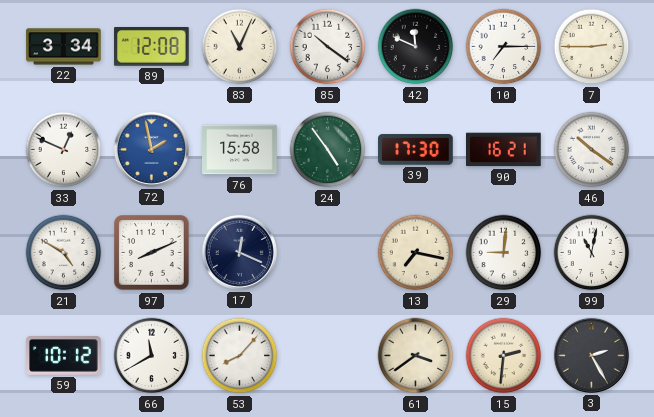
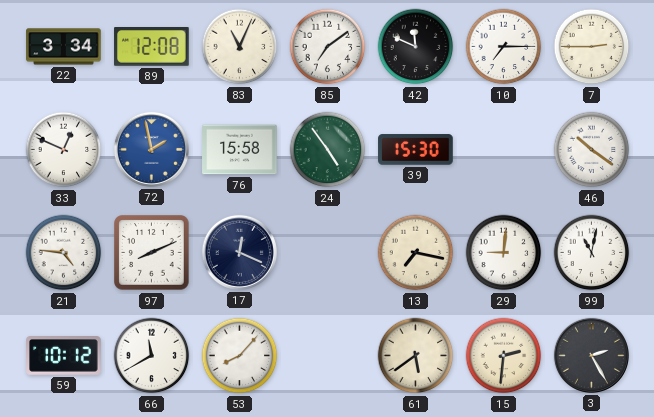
85: 10:21 -> 7:09
39: 17:30 -> 15:30
90: 16:21 -> none
21: 4:50 -> 4:46
61: 3:39 -> 5:39
